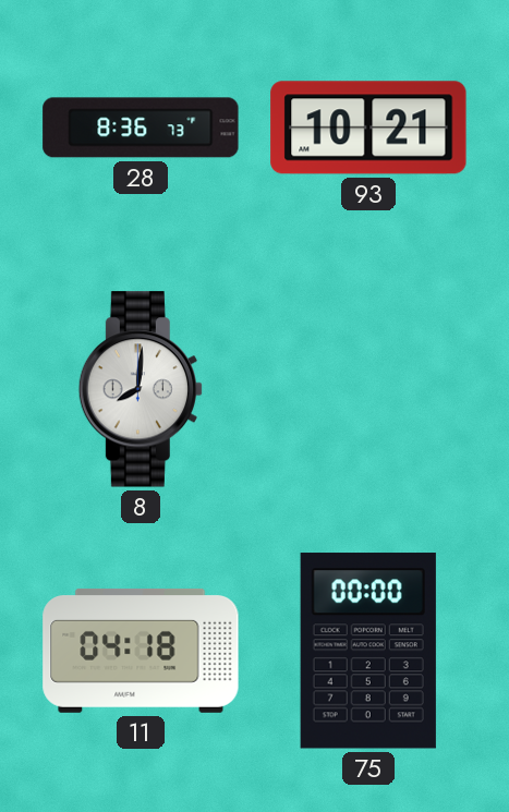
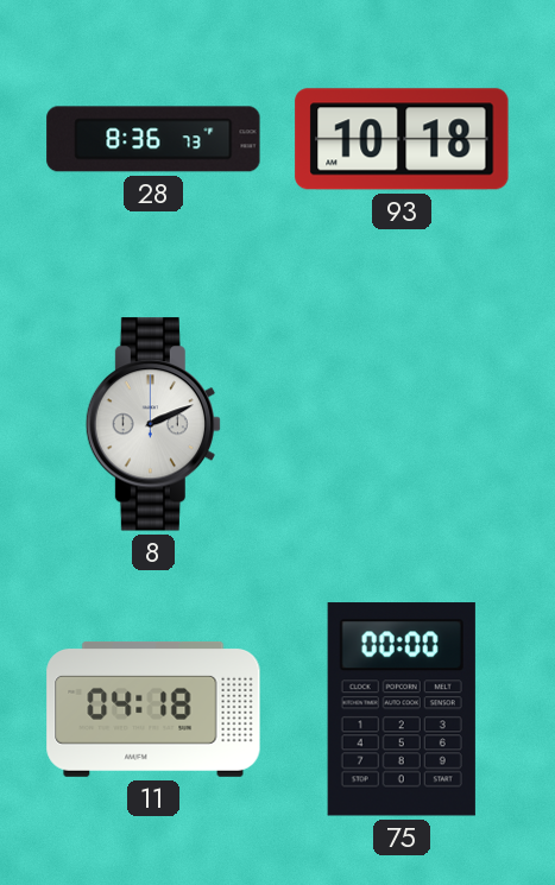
93: 10:21 -> 10:18
8: 8:01 -> 2:11
